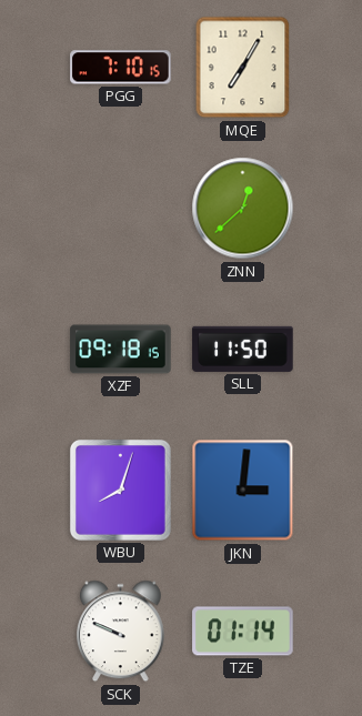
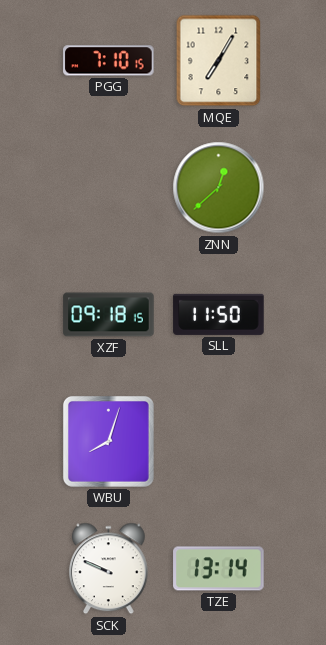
JKN: 3:01 -> none
TZE: 01:14 -> 13:14
